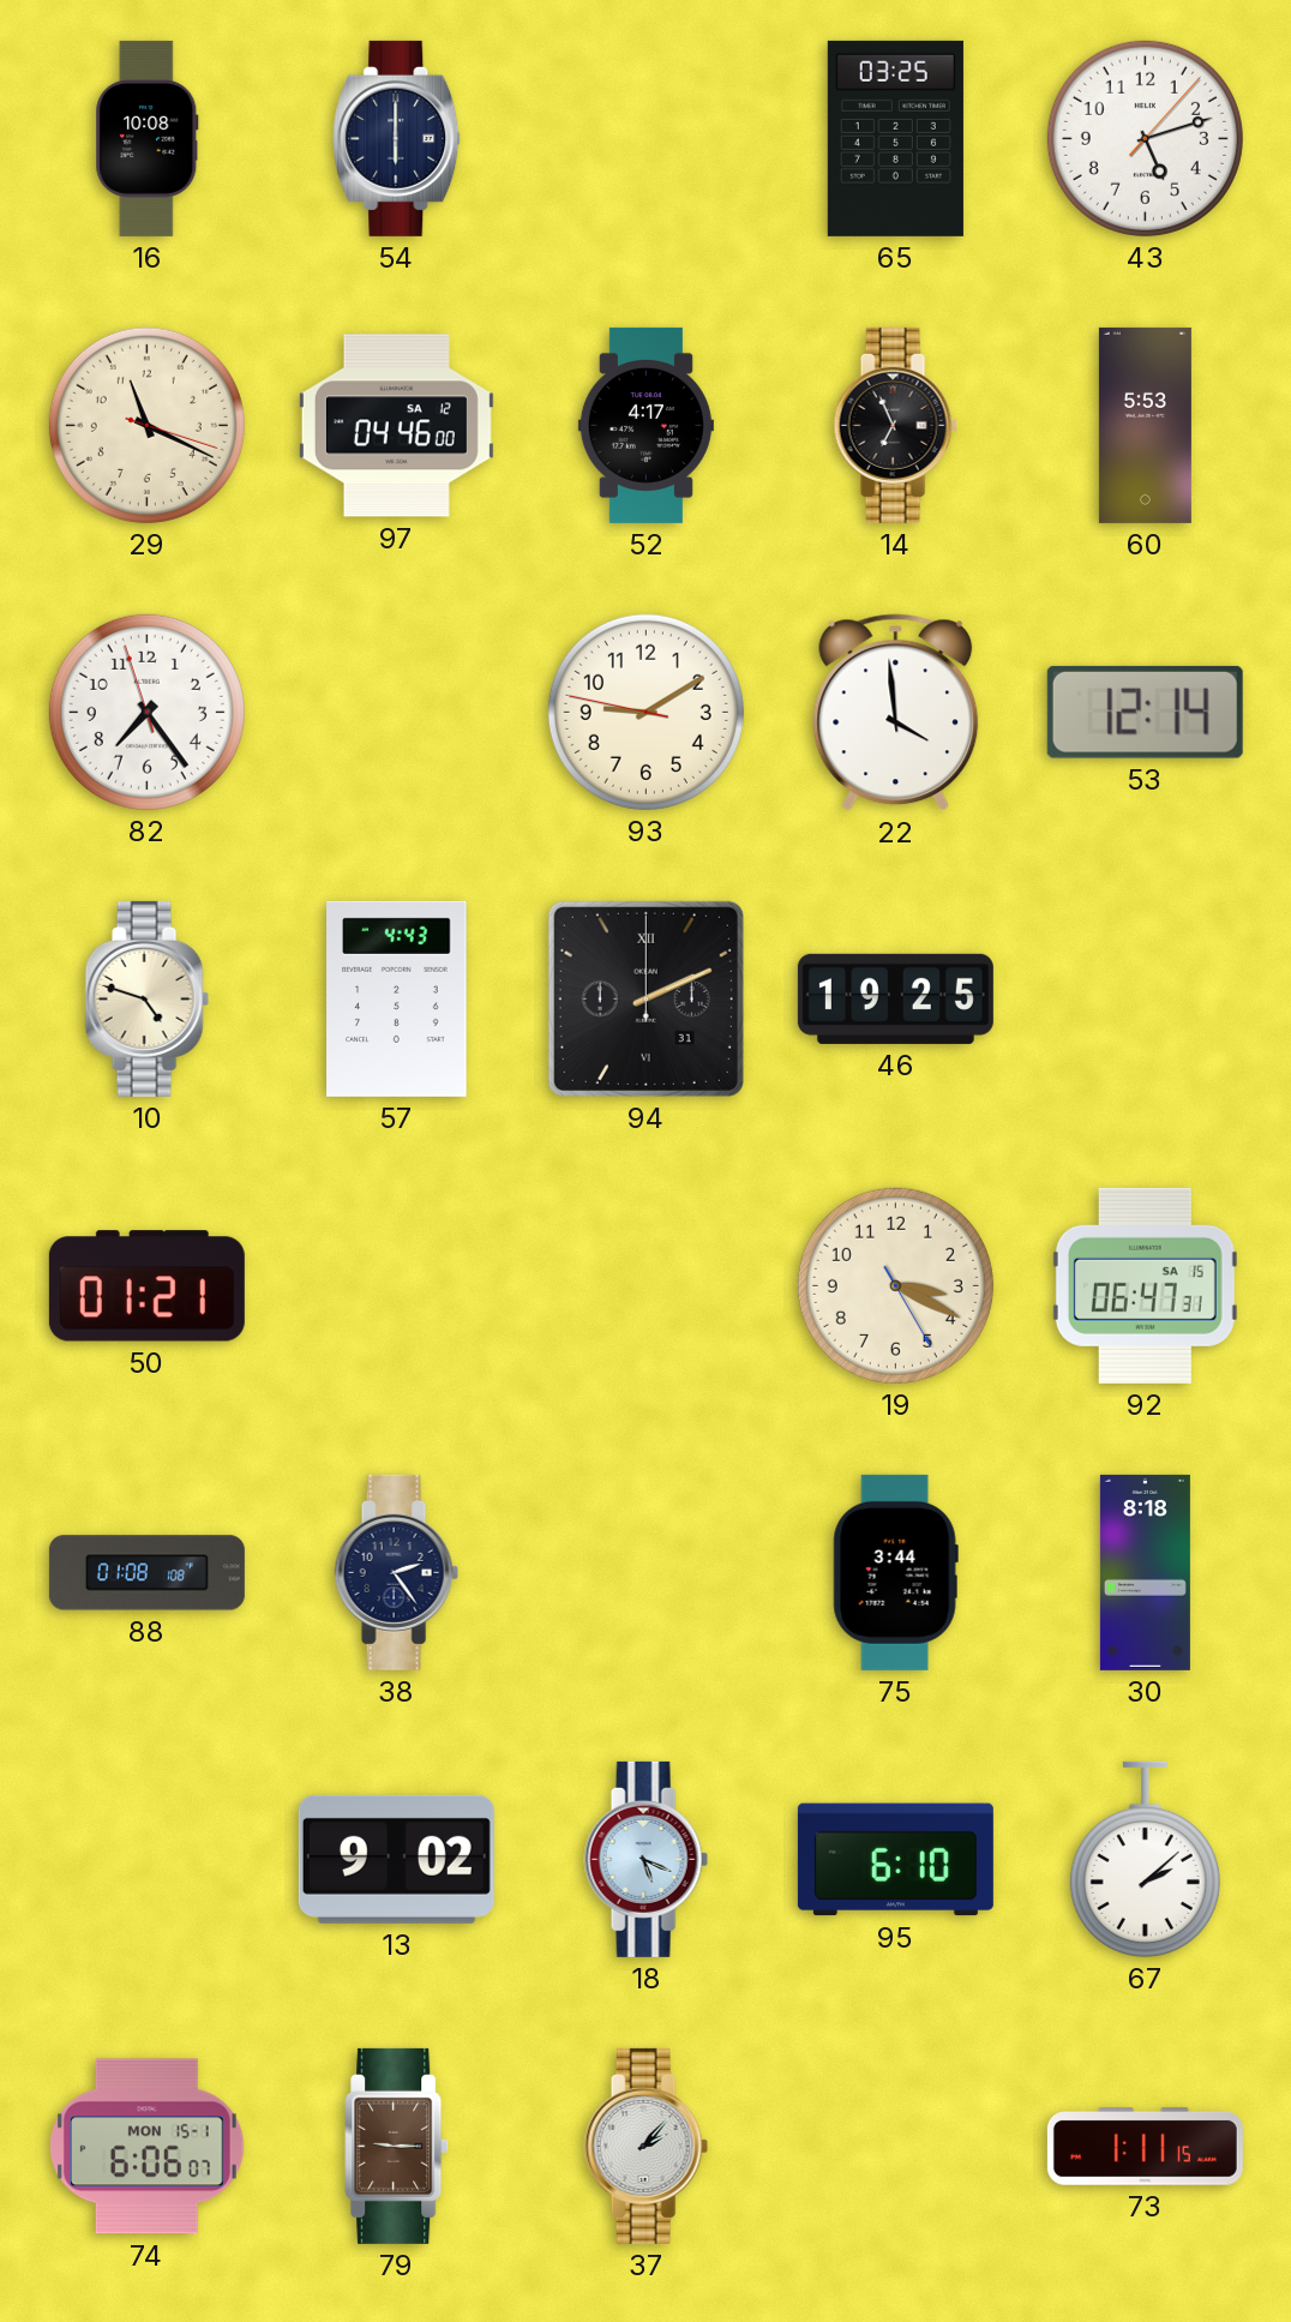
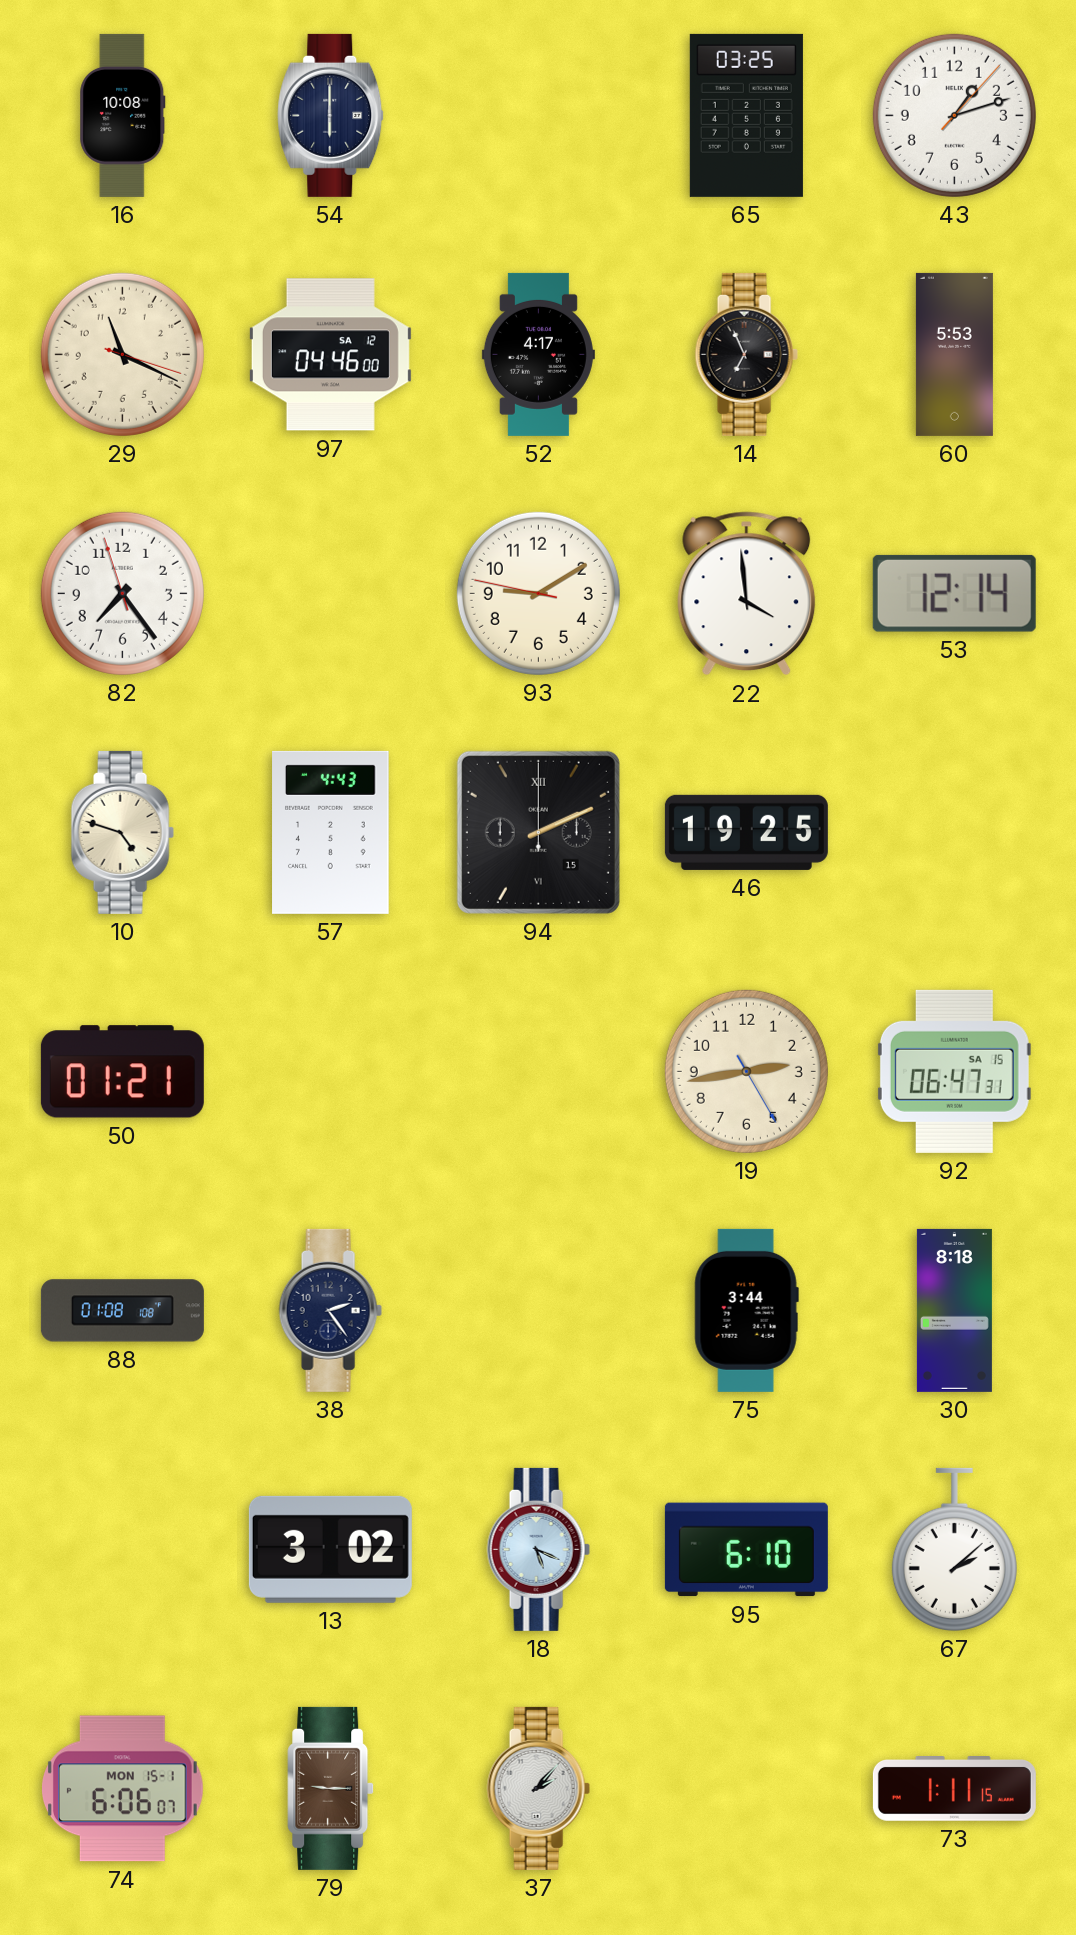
43: 5:12 -> 1:12
94 date: 31 -> 15
19: 3:19 -> 2:43
13: 9:02 -> 3:02
